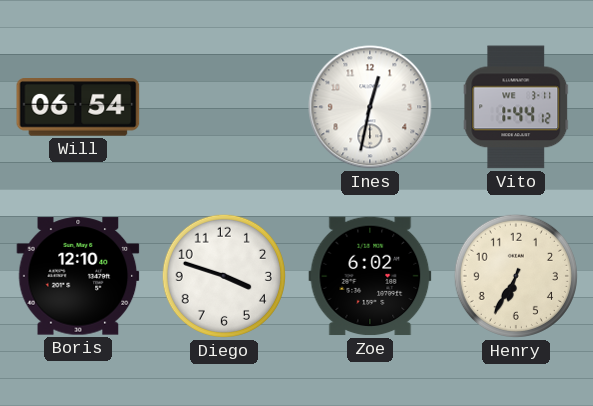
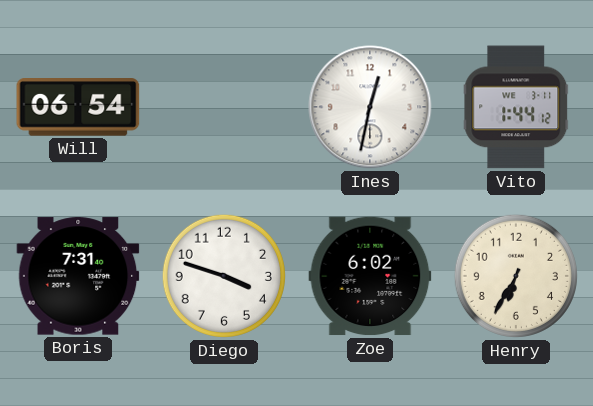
Boris: 12:10 -> 7:31
